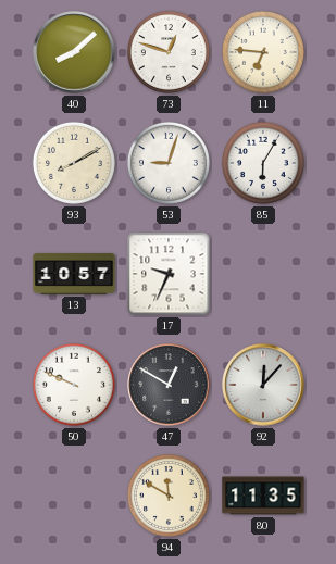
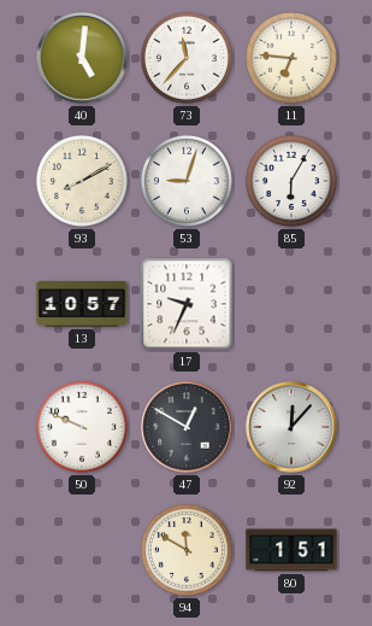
40: 8:08 -> 5:01
73: 12:48 -> 11:37
80: 11:35 -> 1:51
